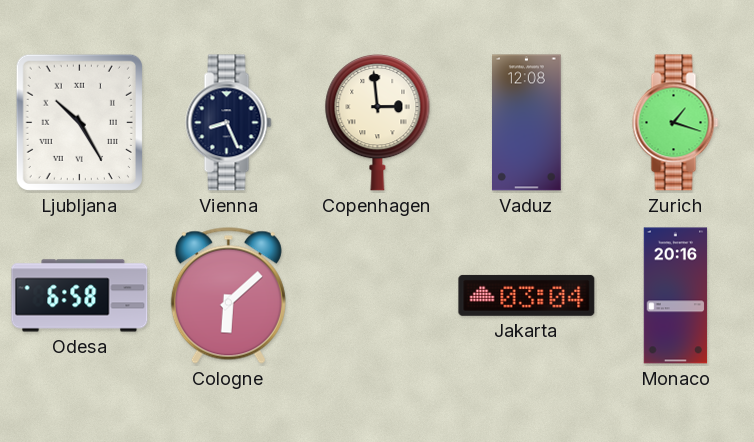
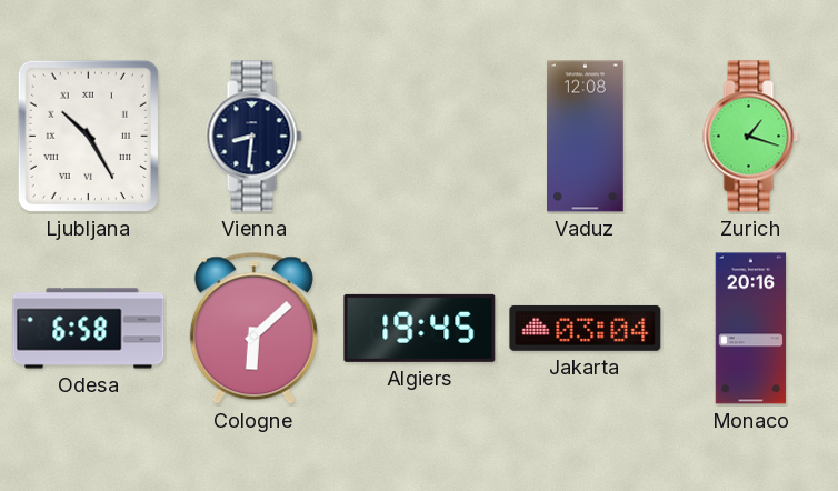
Vienna: 8:26 -> 8:31
Copenhagen: 2:59 -> none
Algiers: none -> 19:45
